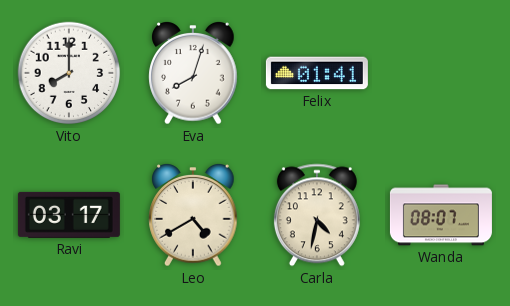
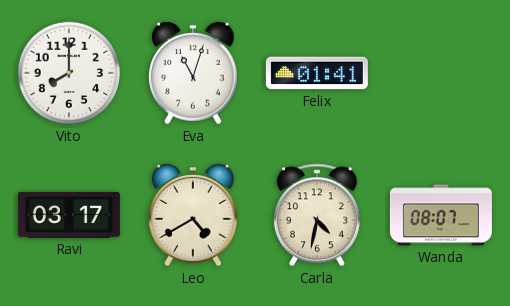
Eva: 8:03 -> 11:03
